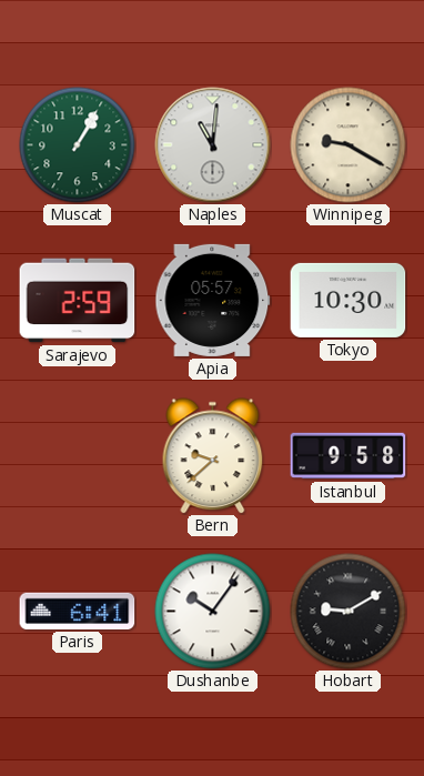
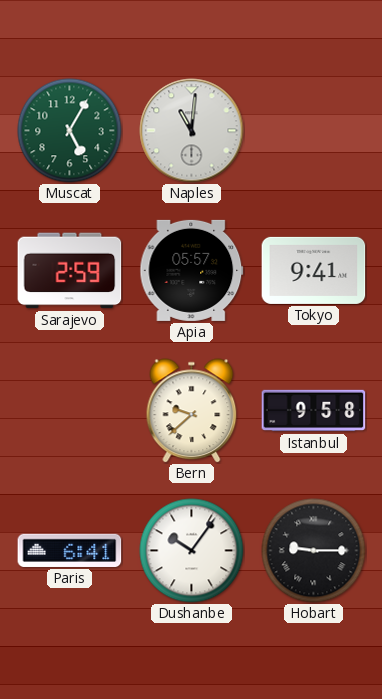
Muscat: 1:05 -> 5:05
Winnipeg: 9:20 -> none
Tokyo: 10:30 -> 9:41
Hobart: 9:10 -> 9:15
